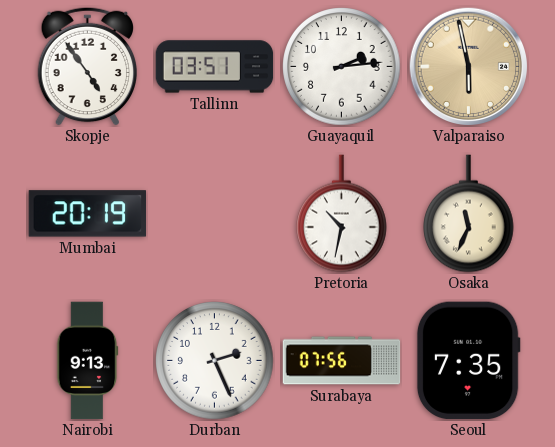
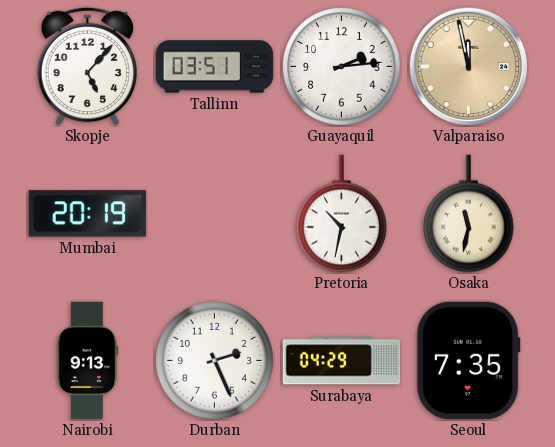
Skopje: 4:54 -> 5:07
Valparaiso: 5:58 -> 11:58
Osaka: 11:34 -> 11:32
Surabaya: 07:56 -> 04:29
